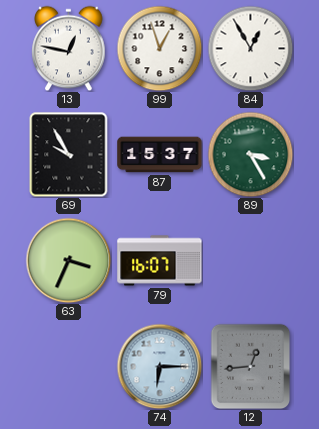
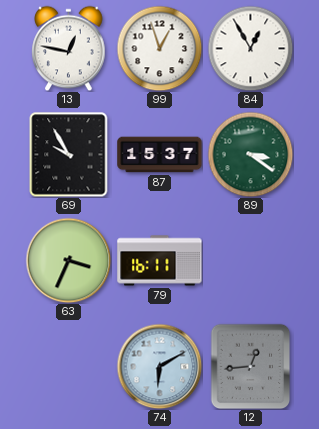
89: 3:25 -> 3:21
79: 16:07 -> 16:11
74: 6:15 -> 6:10
